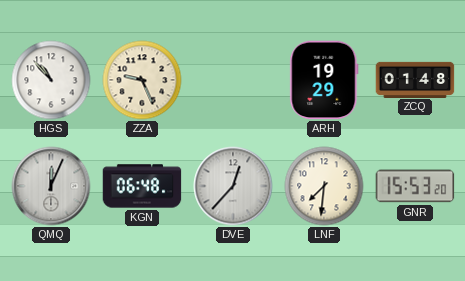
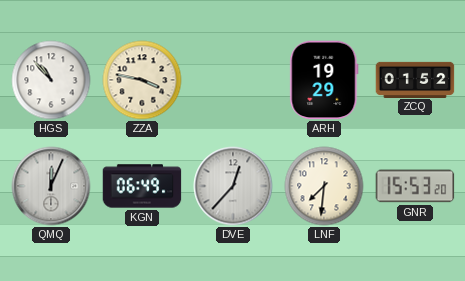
ZZA: 9:26 -> 3:47
ZCQ: 01:48 -> 01:52
KGN: 06:48 -> 06:49
